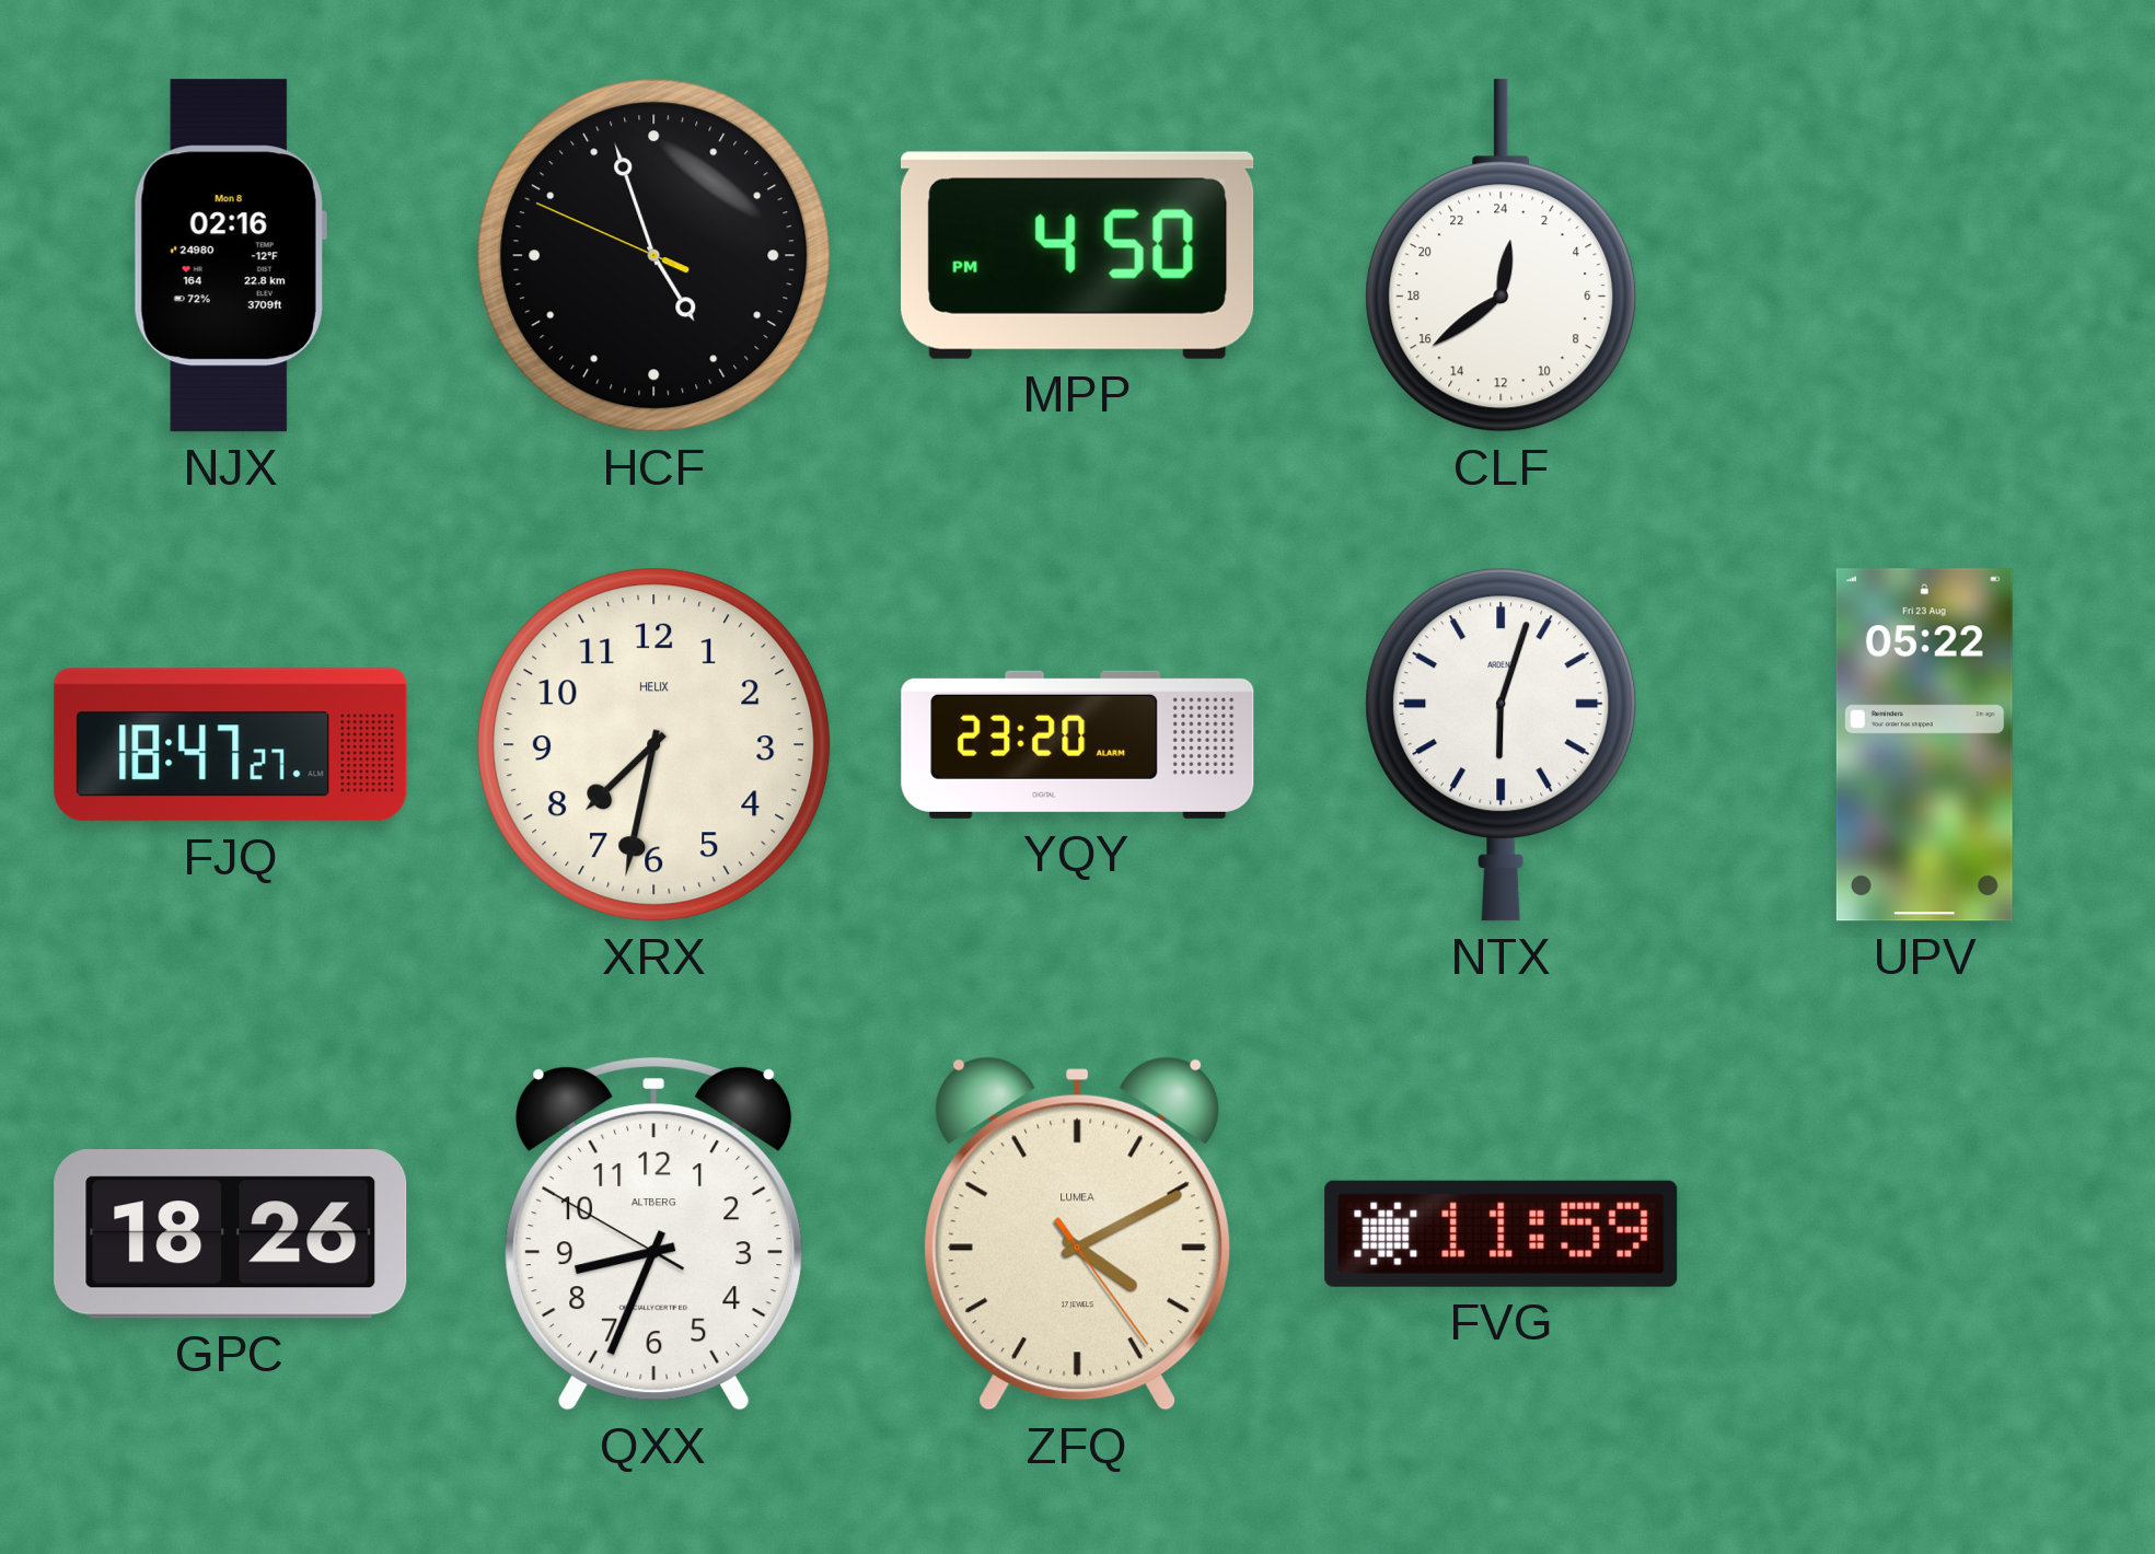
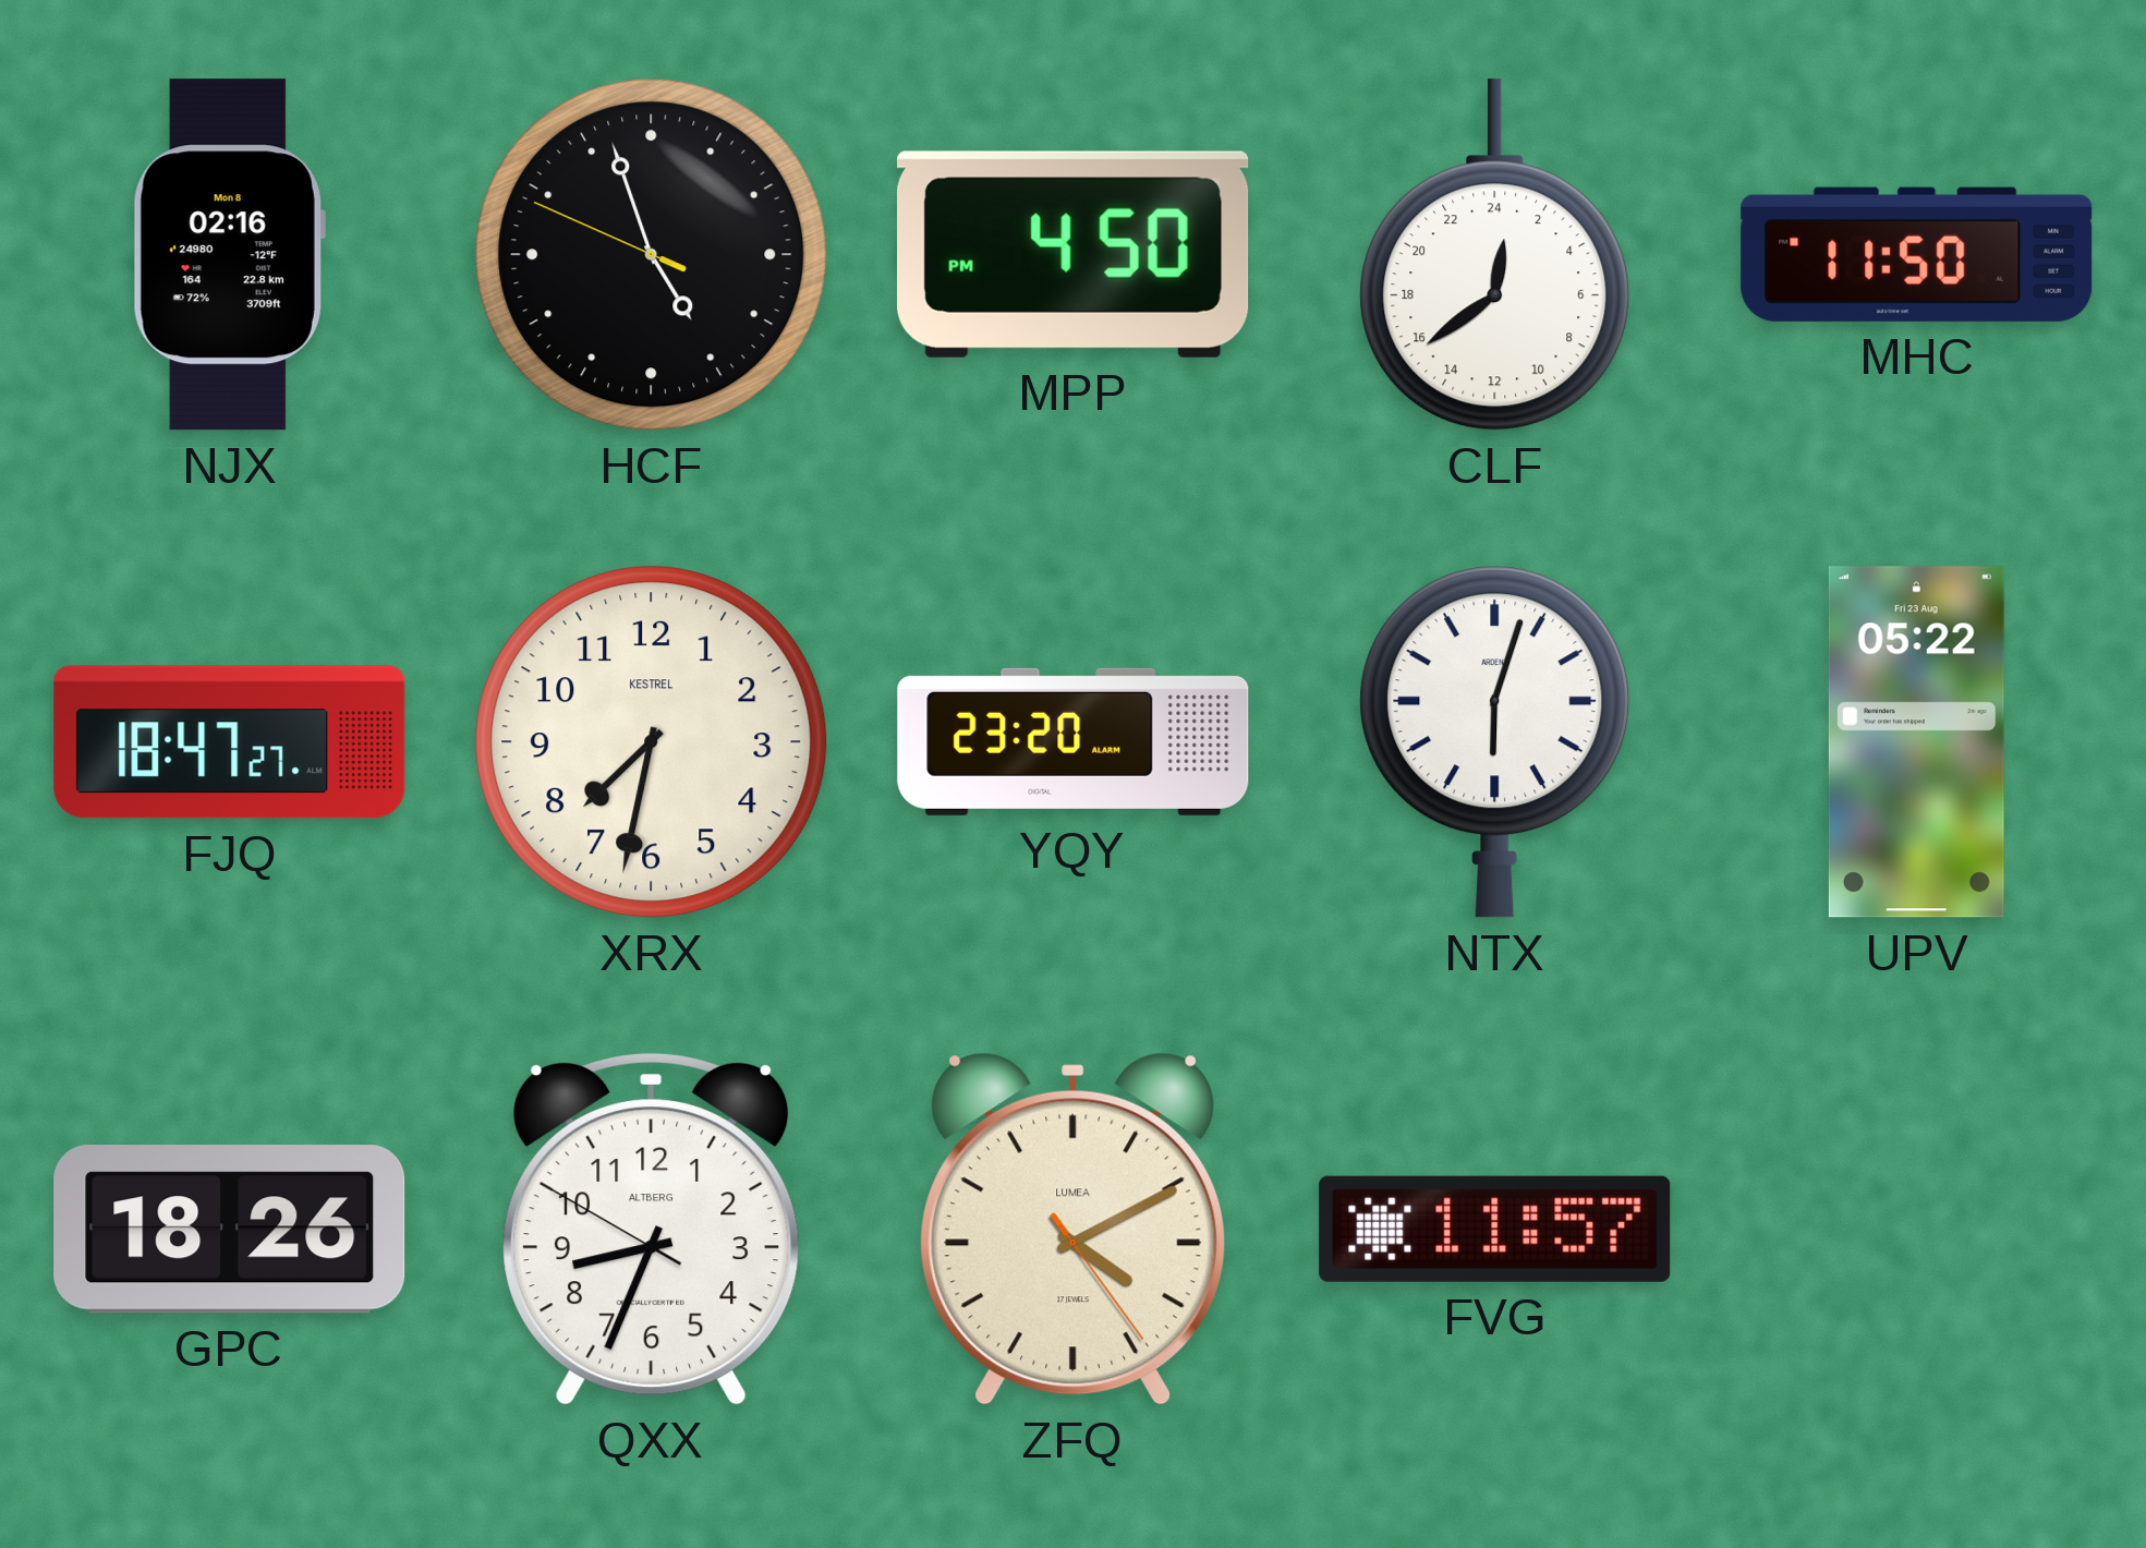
MHC: none -> 11:50
XRX brand: HELIX -> KESTREL
FVG: 11:59 -> 11:57
